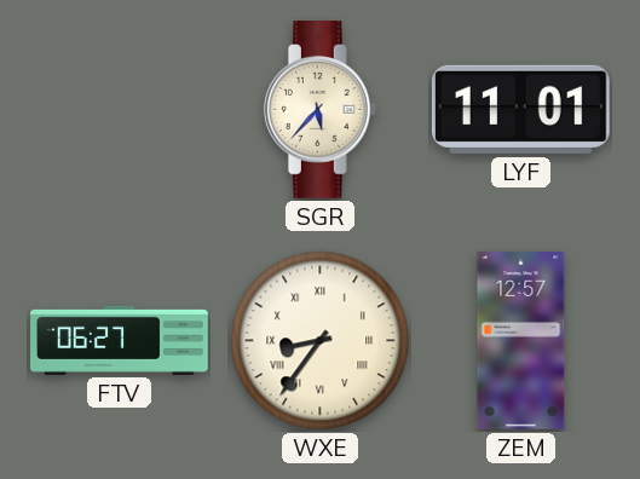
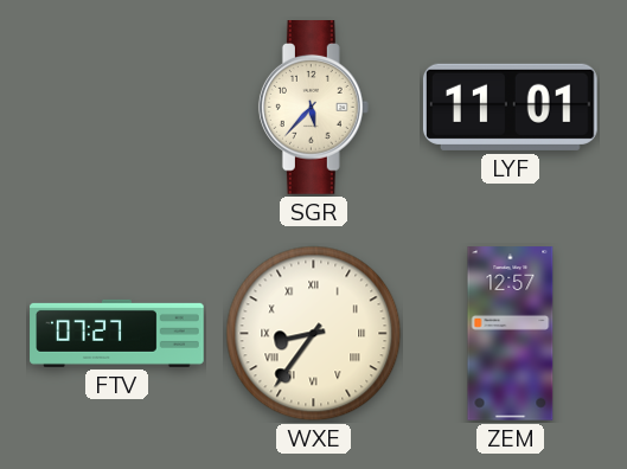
FTV: 06:27 -> 07:27
